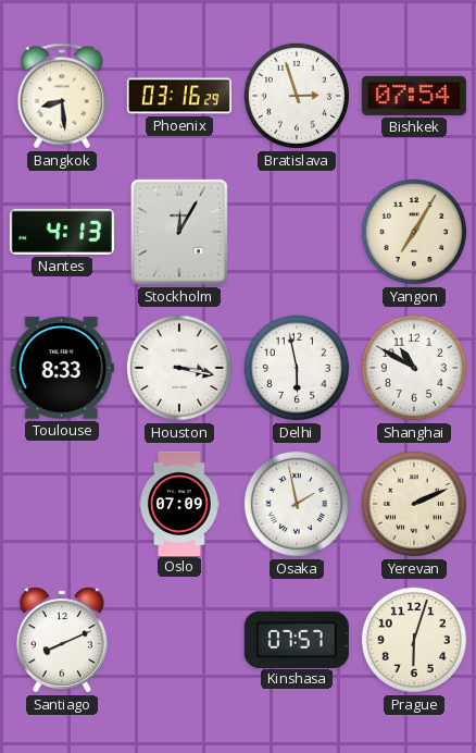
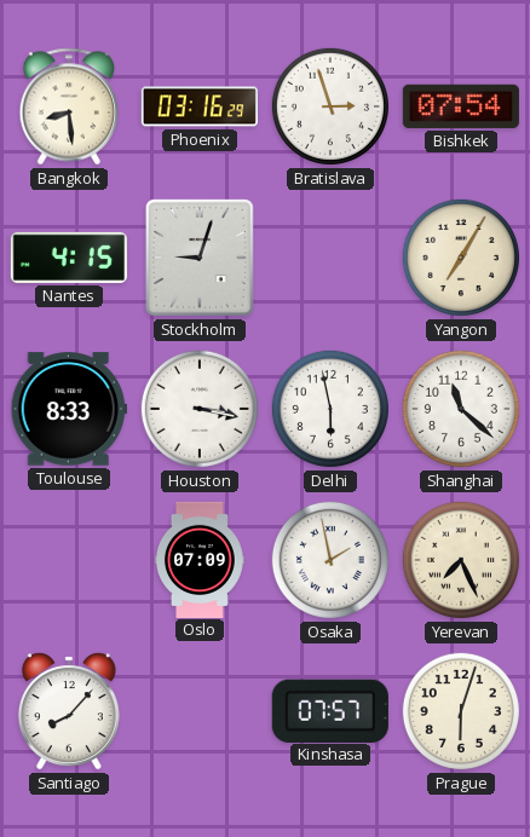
Nantes: 4:13 -> 4:15
Stockholm: 12:05 -> 9:03
Shanghai: 10:50 -> 11:22
Yerevan: 2:11 -> 7:26
Santiago: 8:11 -> 8:07
